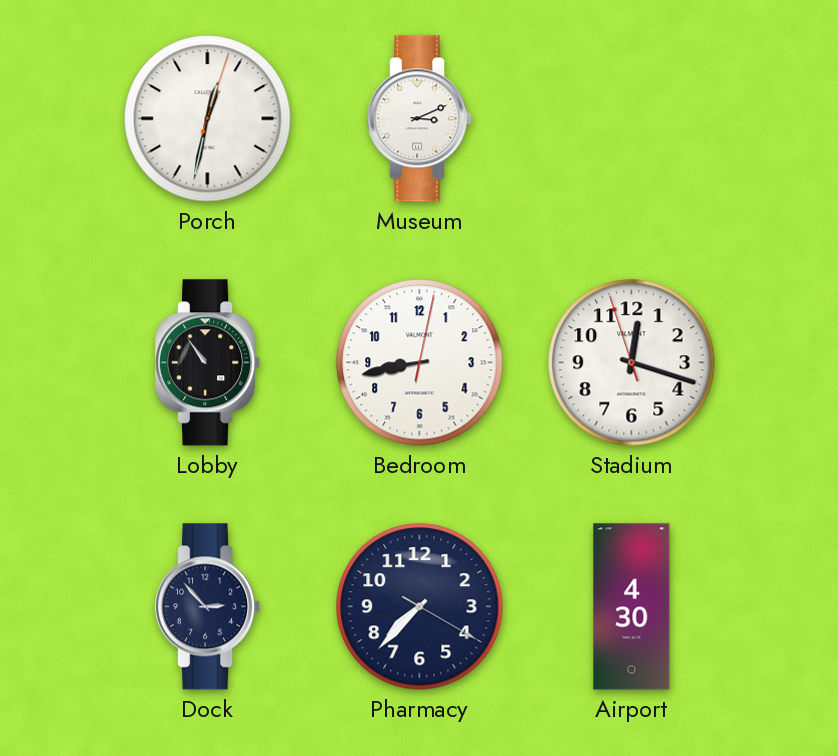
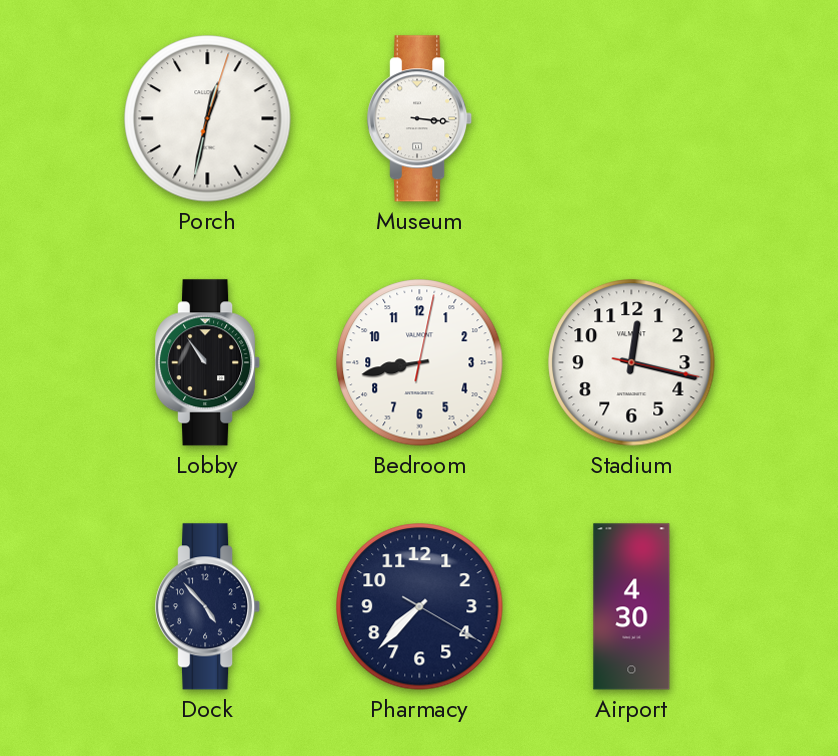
Museum: 3:11 -> 3:16
Stadium: 12:17:57 -> 12:17:17
Dock: 2:53 -> 4:53
